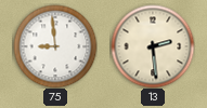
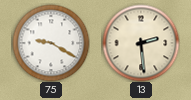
75: 8:59 -> 9:20
